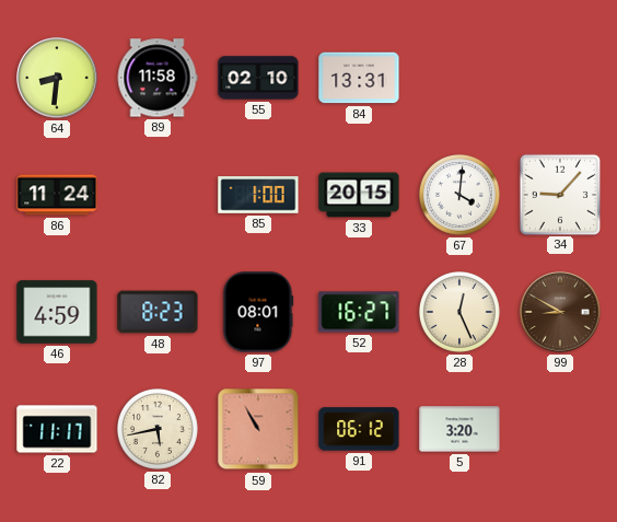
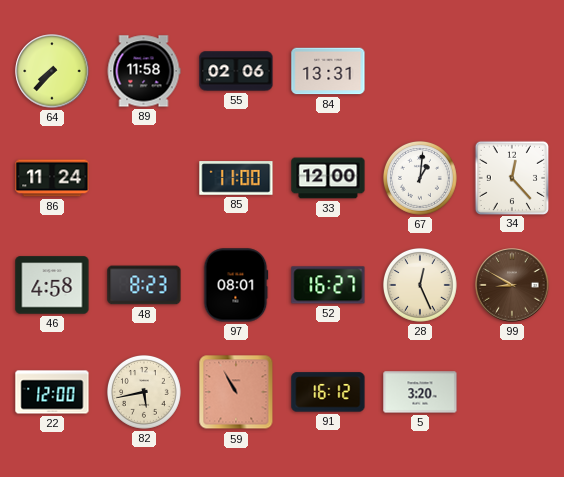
64: 8:31 -> 7:37
55: 02:10 -> 02:06
85: 1:00 -> 11:00
33: 20:15 -> 12:00
67: 4:01 -> 1:01
34: 9:07 -> 12:23
46: 4:59 -> 4:58
22: 11:17 -> 12:00
91: 06:12 -> 16:12
